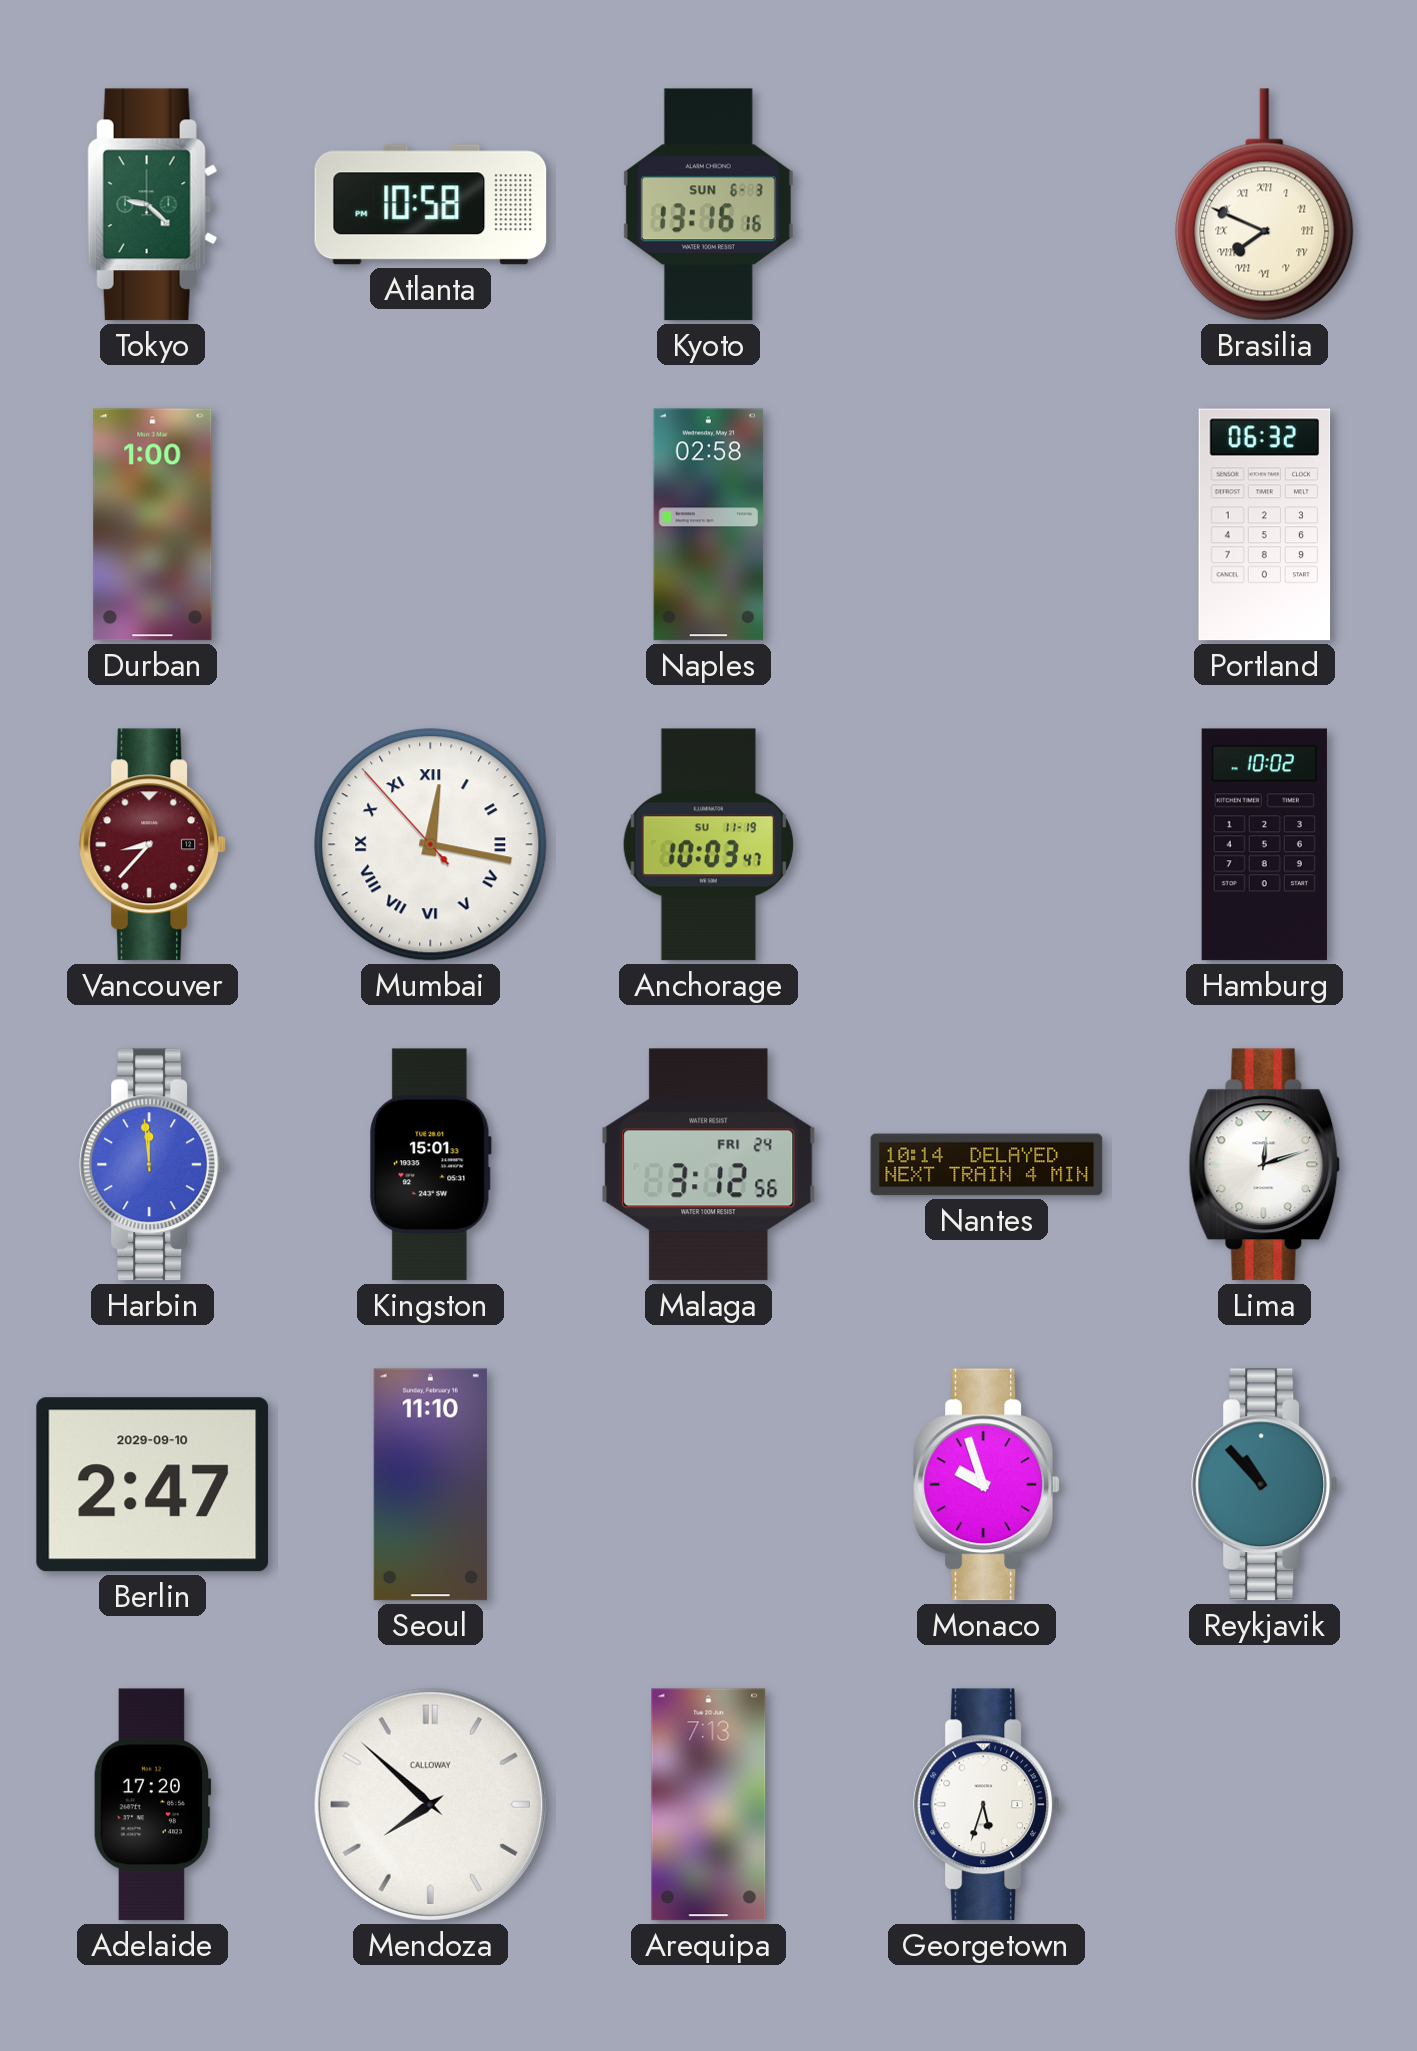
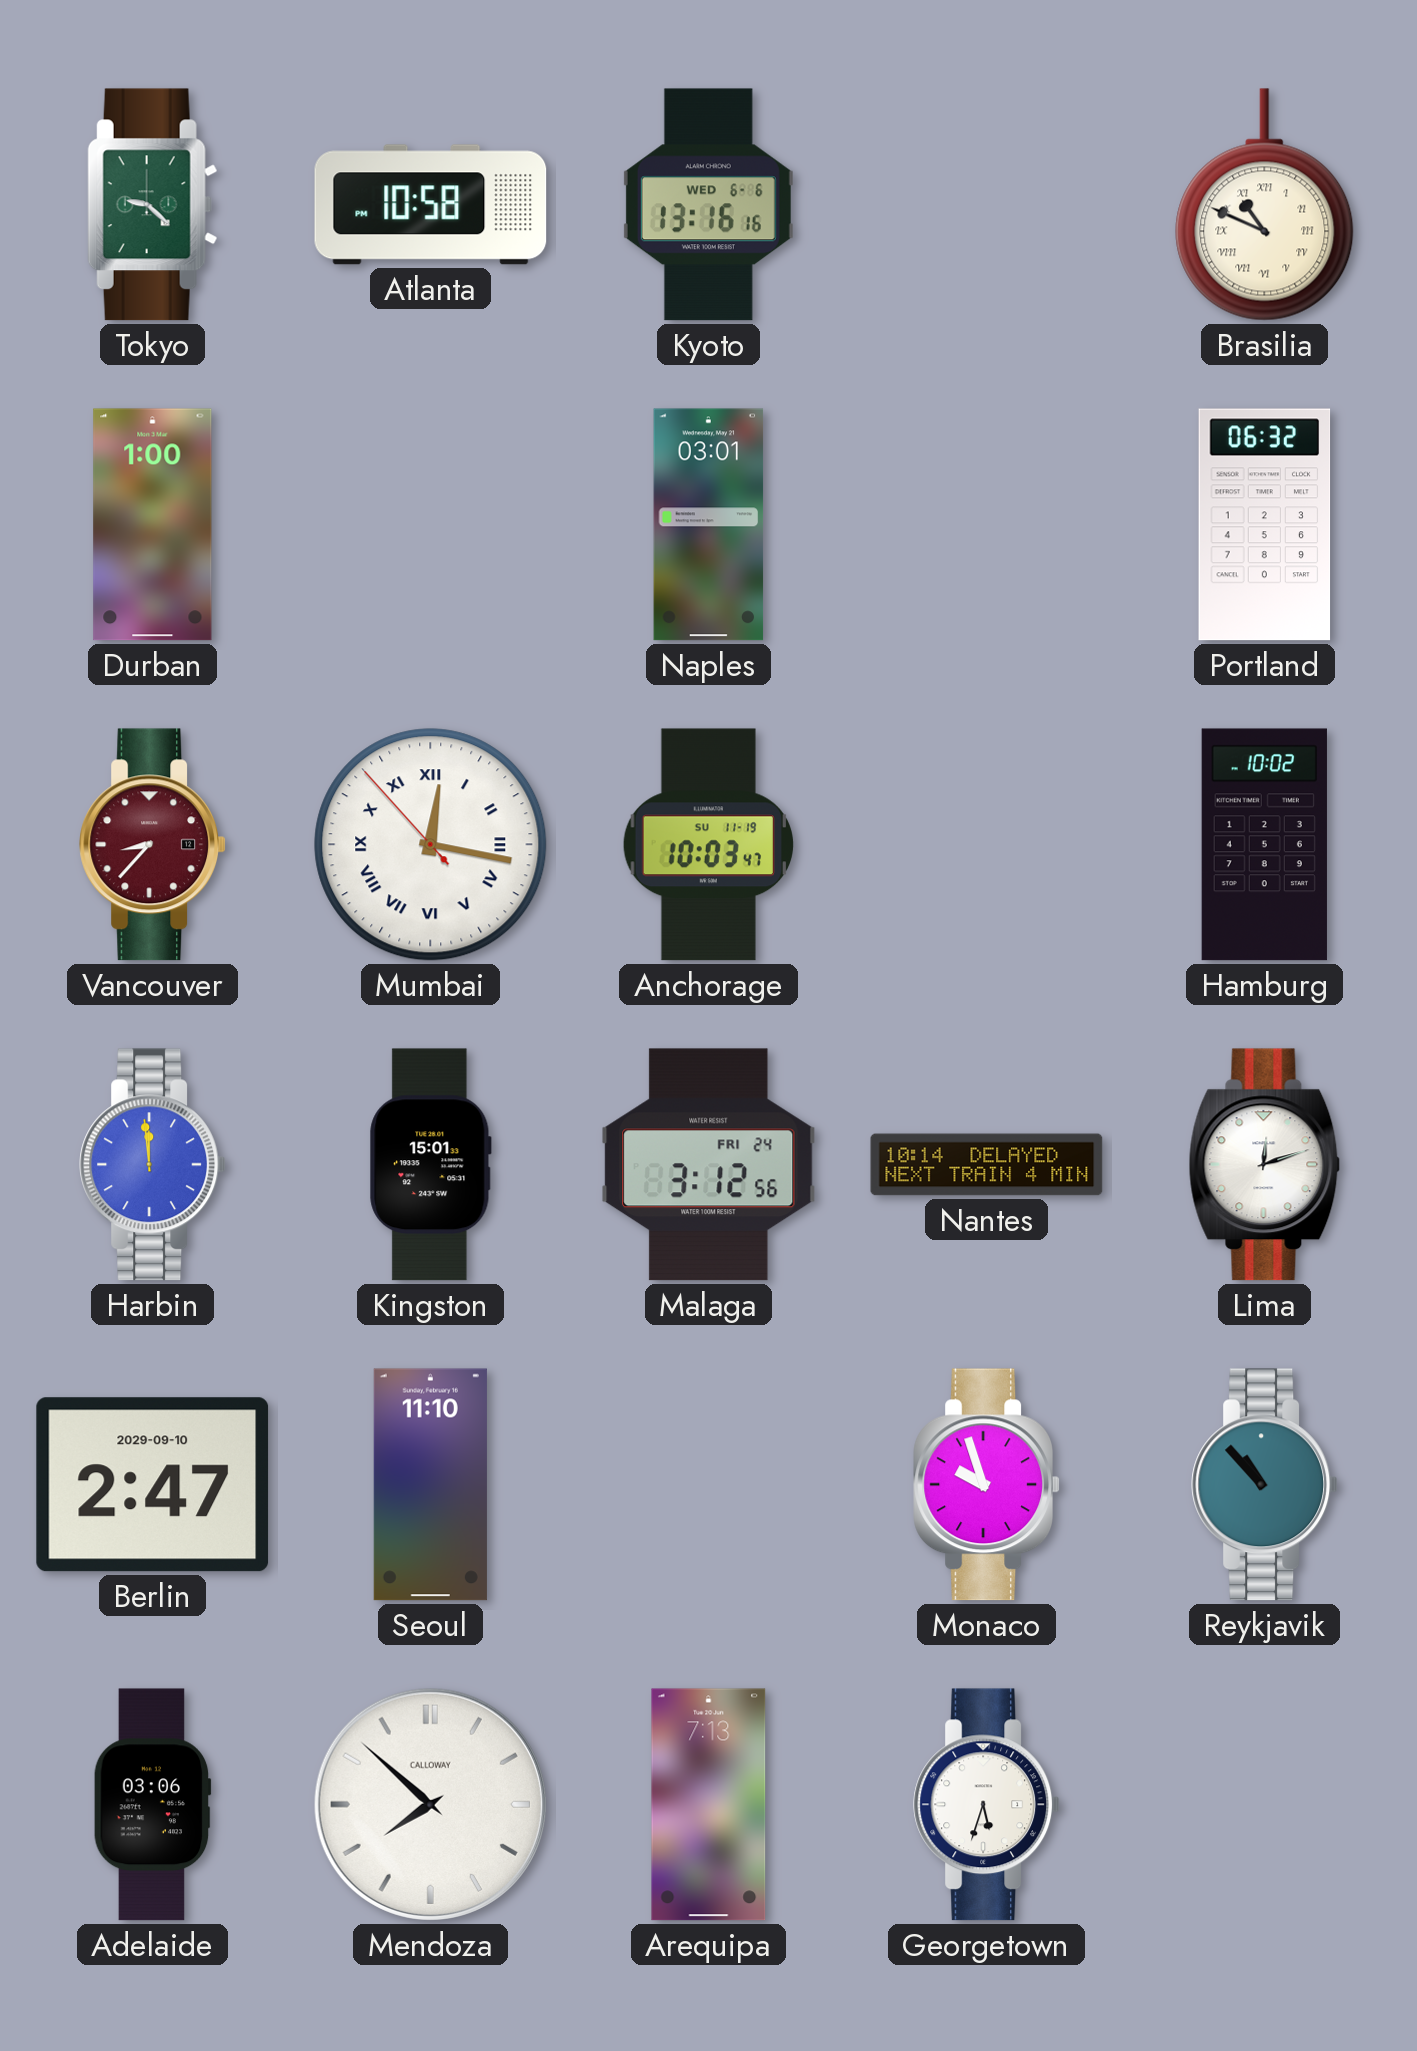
Kyoto date: SUN 6-3 -> WED 6-6
Brasilia: 7:49 -> 10:49
Naples: 02:58 -> 03:01
Adelaide: 17:20 -> 03:06
